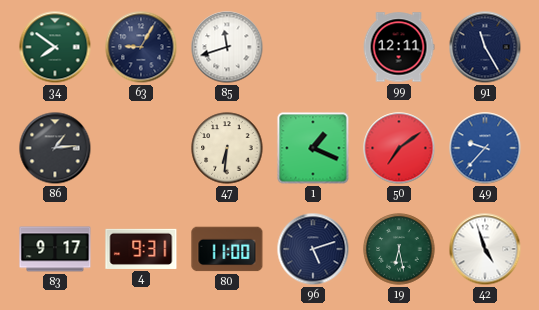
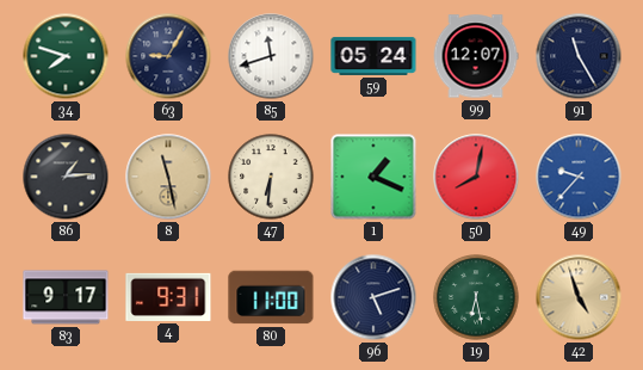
34: 7:51 -> 7:48
59: none -> 05:24
99: 12:11 -> 12:07
8: none -> 11:28
50: 7:09 -> 8:02
42 dial: white -> champagne
